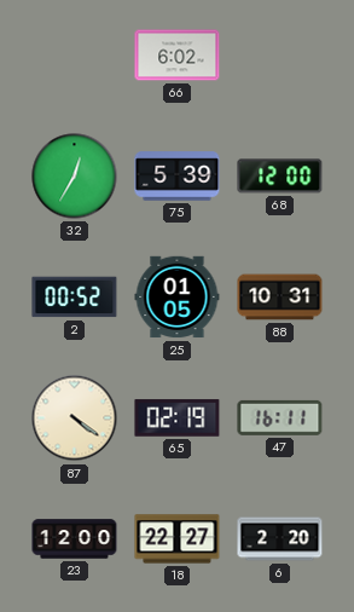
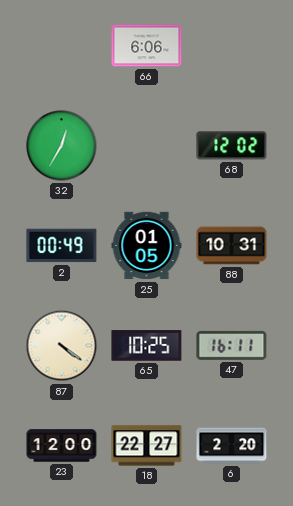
66: 6:02 -> 6:06
75: 5:39 -> none
68: 12:00 -> 12:02
2: 00:52 -> 00:49
65: 02:19 -> 10:25
